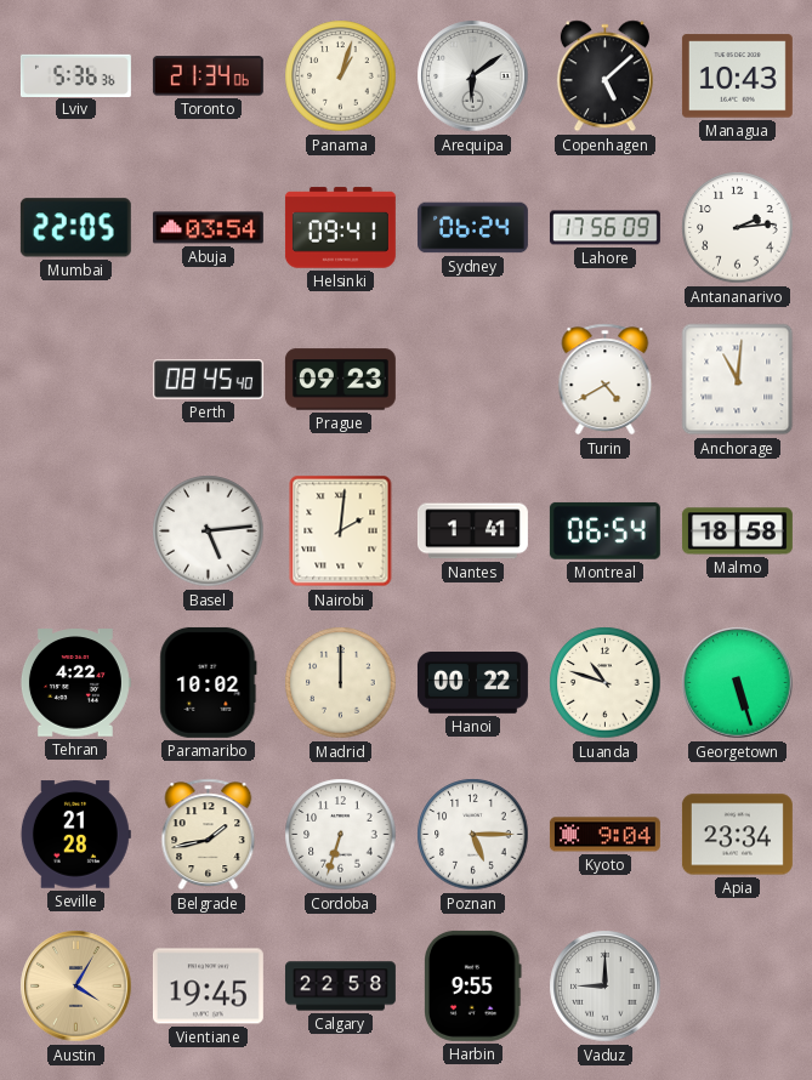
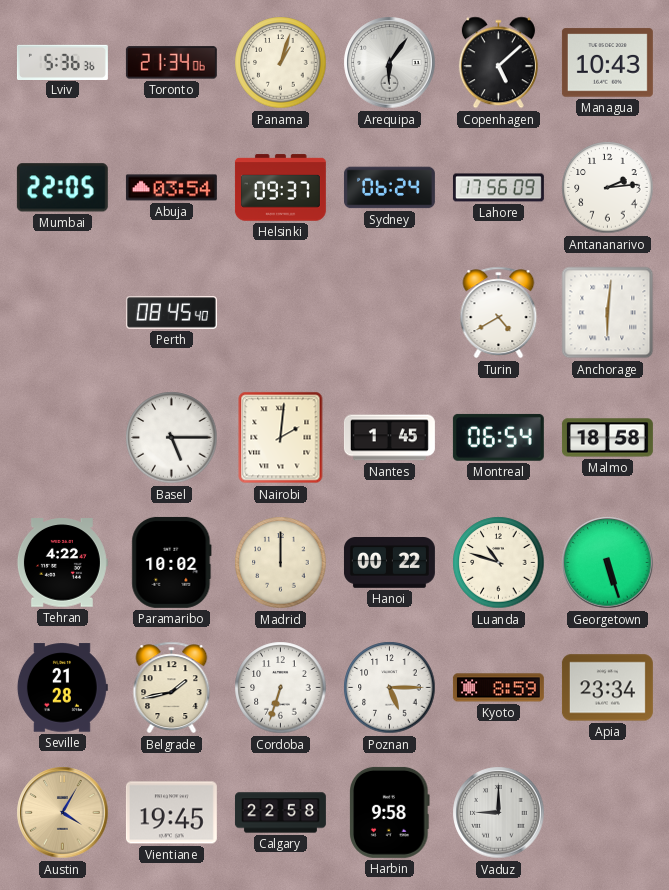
Arequipa: 6:09 -> 6:06
Helsinki: 09:41 -> 09:37
Prague: 09:23 -> none
Anchorage: 11:01 -> 6:01
Basel: 5:14 -> 5:15
Nantes: 1:41 -> 1:45
Kyoto: 9:04 -> 8:59
Harbin: 9:55 -> 9:58
